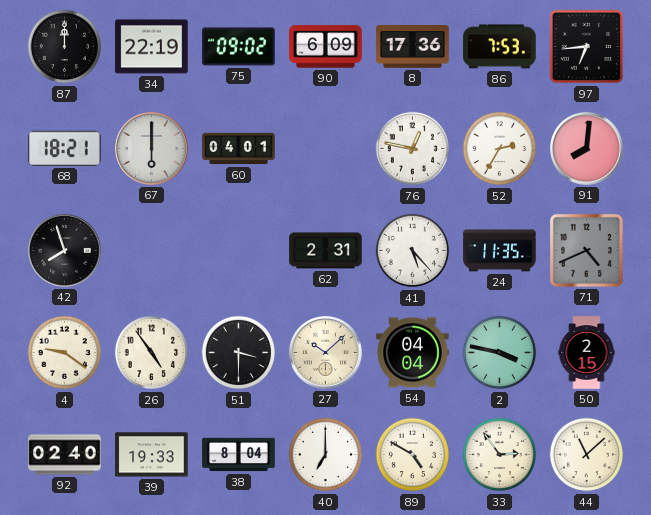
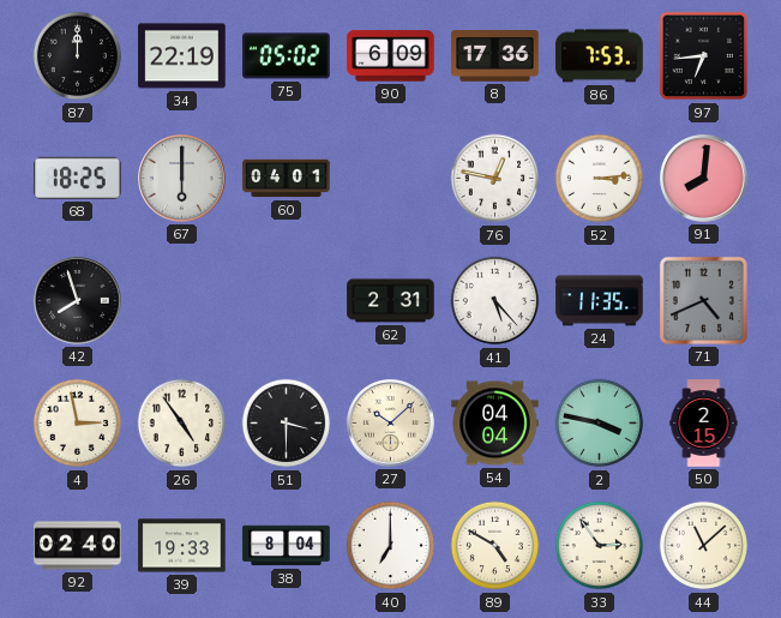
75: 09:02 -> 05:02
68: 18:21 -> 18:25
52: 2:35 -> 3:14
4: 9:21 -> 2:58
